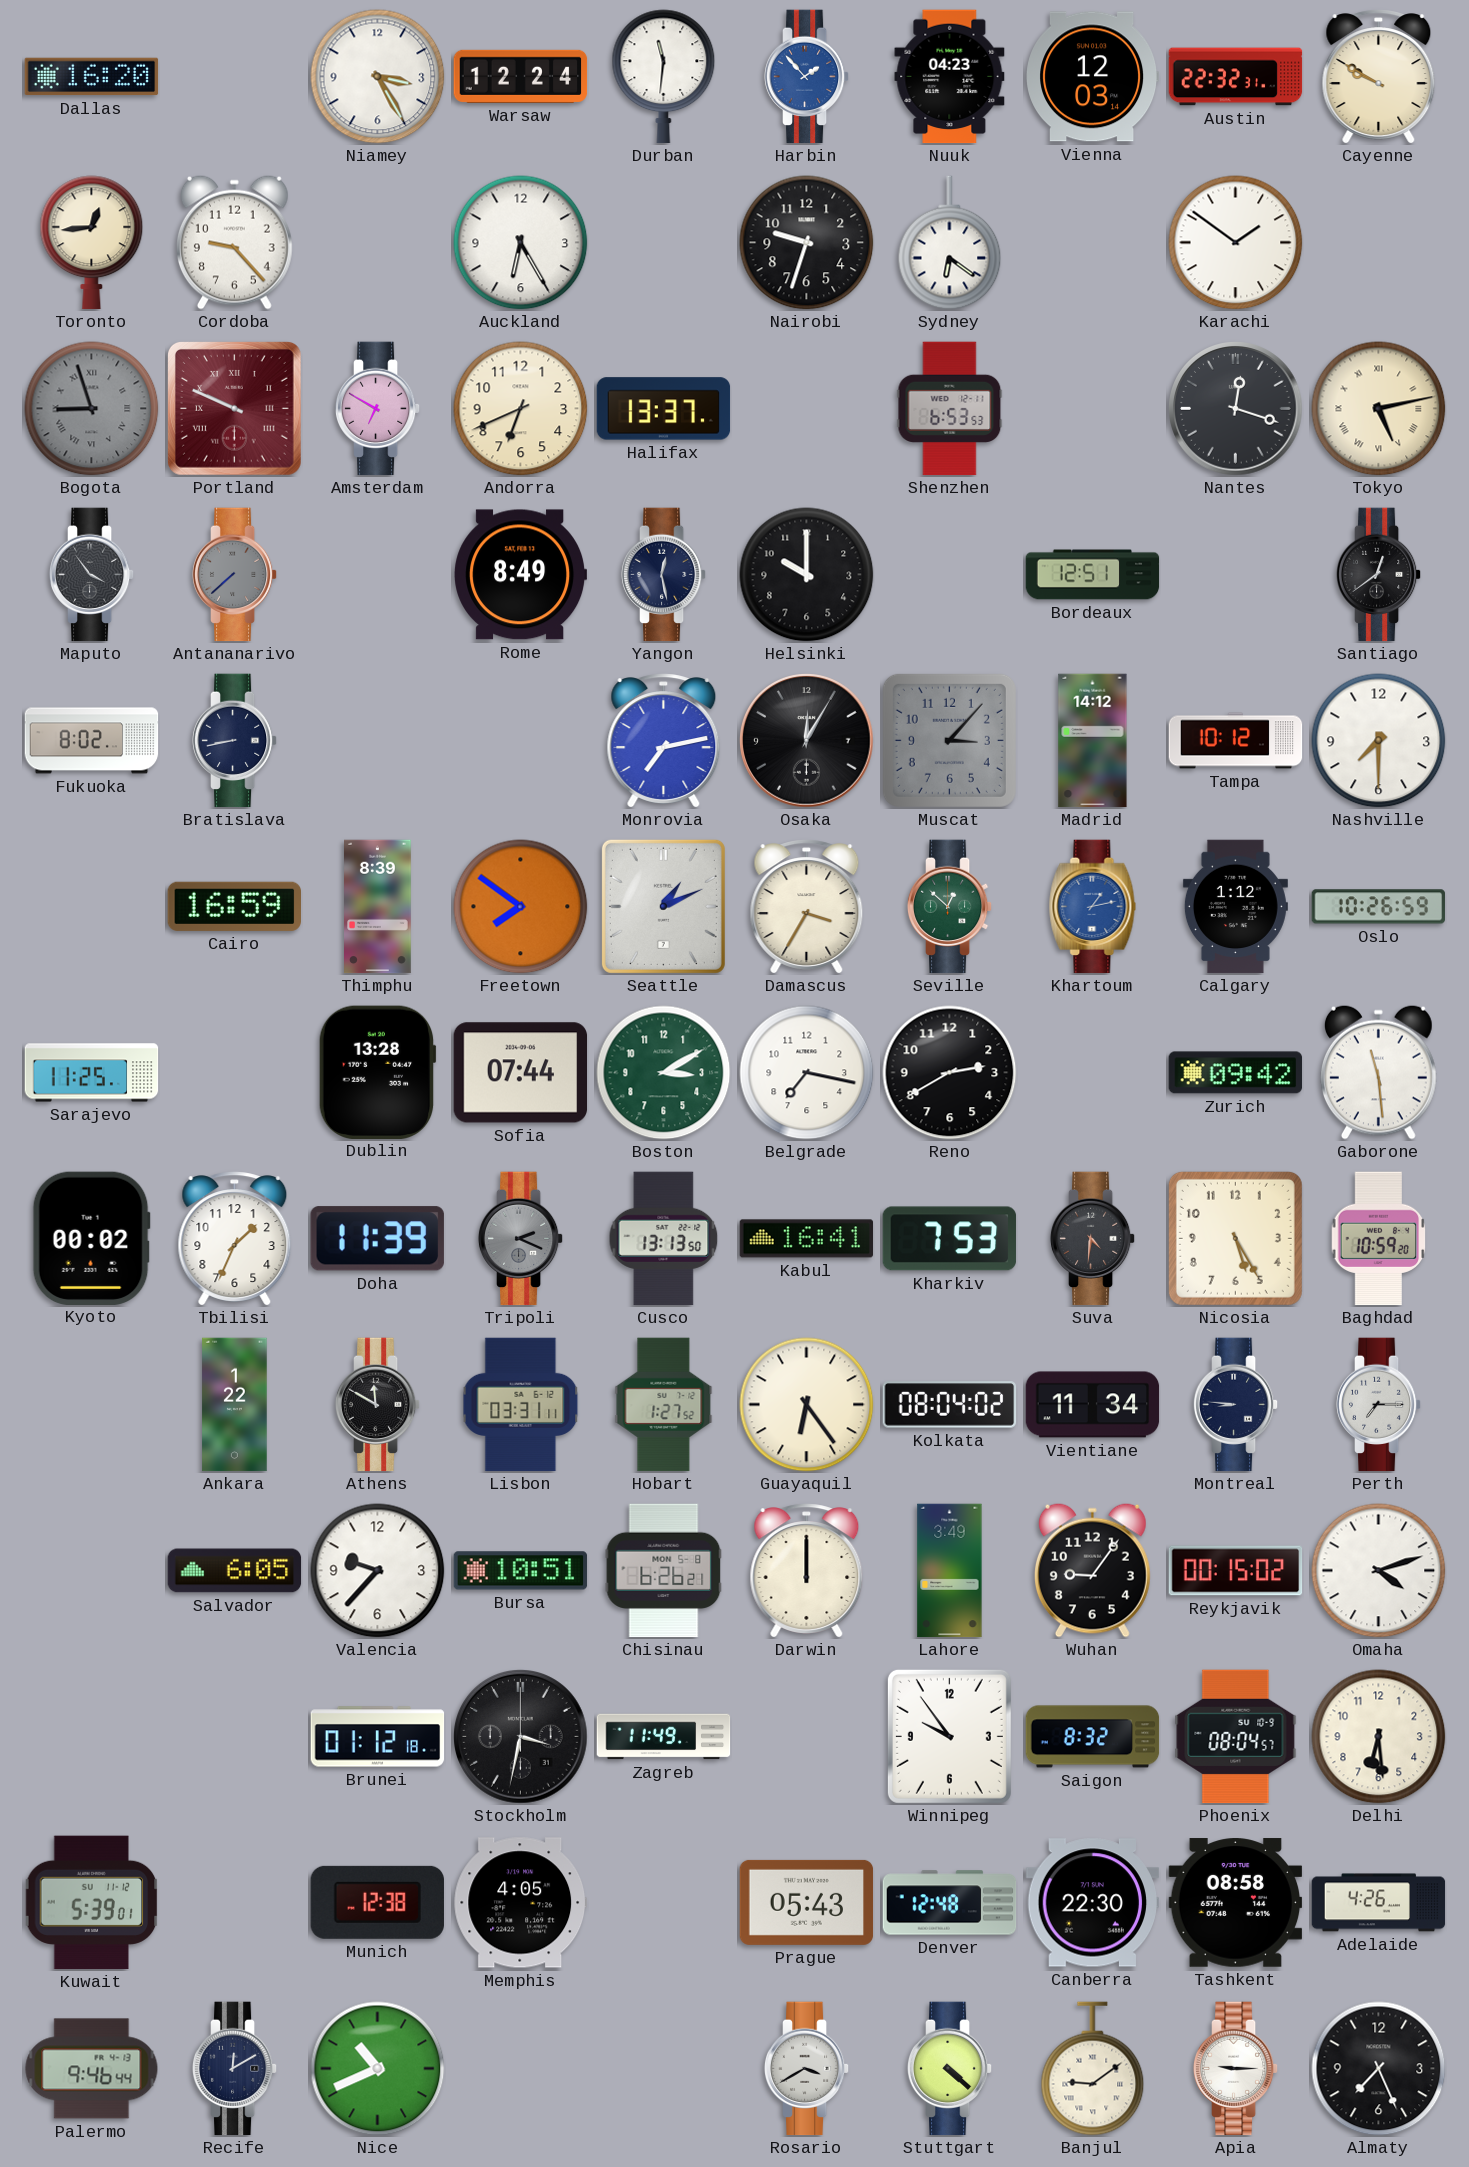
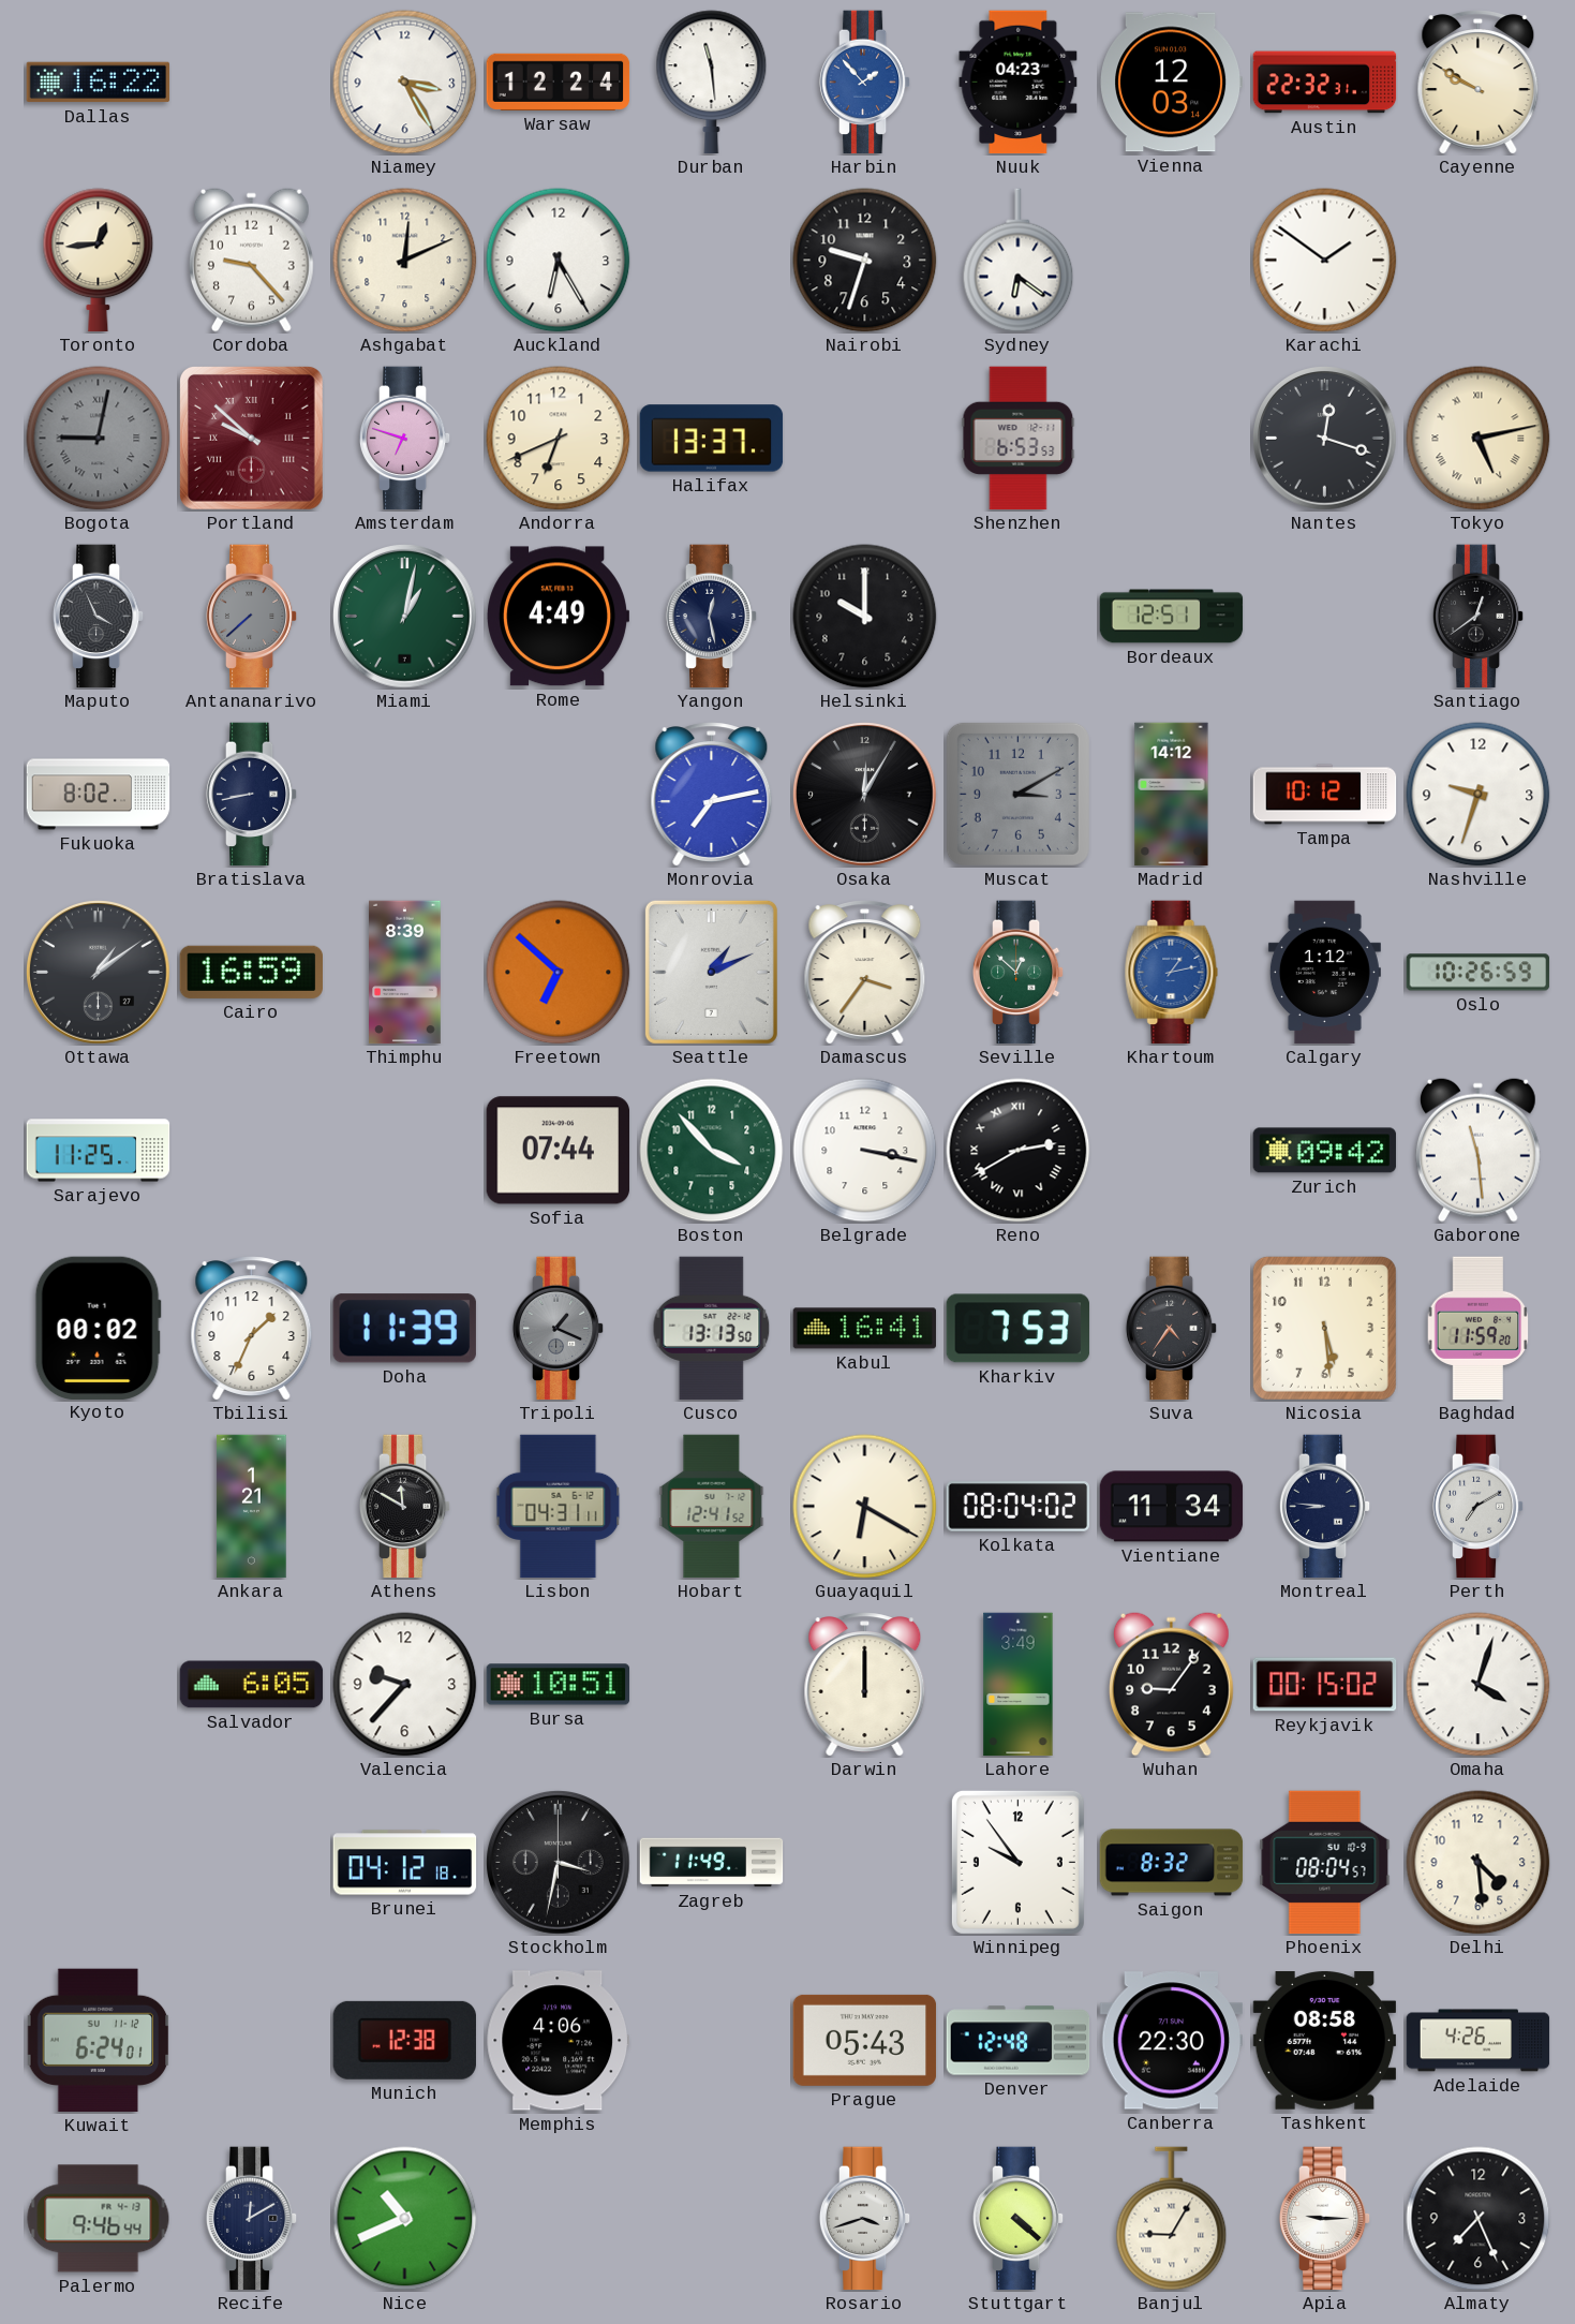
Dallas: 16:20 -> 16:22
Durban: 11:31 -> 11:29
Ashgabat: none -> 12:11
Bogota: 8:57 -> 9:02
Portland: 9:49 -> 9:52
Amsterdam: 6:50 -> 6:48
Maputo: 3:54 -> 3:56
Miami: none -> 1:02
Rome: 8:49 -> 4:49
Muscat: 3:07 -> 3:10
Nashville: 7:30 -> 9:33
Ottawa: none -> 1:09
Freetown: 7:51 -> 6:52
Damascus: 3:35 -> 3:36
Dublin: 13:28 -> none
Boston: 3:10 -> 3:53
Belgrade: 7:17 -> 3:17
Reno numerals: Arabic -> Roman
Tripoli: 2:19 -> 1:19
Suva: 4:31 -> 4:36
Nicosia: 5:25 -> 5:29
Baghdad: 10:59 -> 11:59
Ankara: 1:22 -> 1:21
Lisbon: 03:31 -> 04:31
Hobart: 1:27 -> 12:41
Guayaquil: 6:24 -> 6:20
Perth: 7:15 -> 7:10
Chisinau: 6:26 -> none
Omaha: 4:12 -> 4:03
Brunei: 01:12 -> 04:12
Delhi: 6:29 -> 4:29
Kuwait: 5:39 -> 6:24
Memphis: 4:05 -> 4:06
Rosario: 3:40 -> 3:42
Banjul: 9:09 -> 9:05
